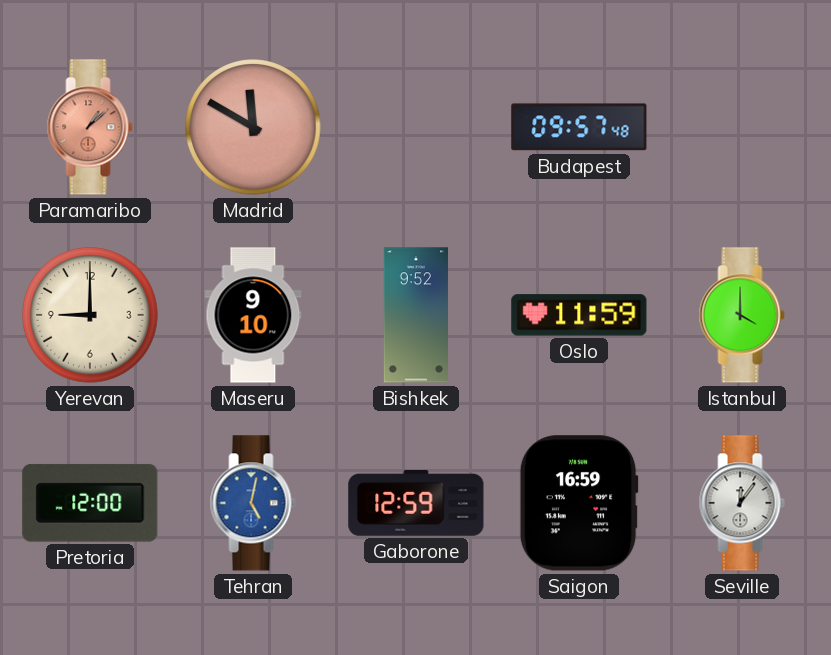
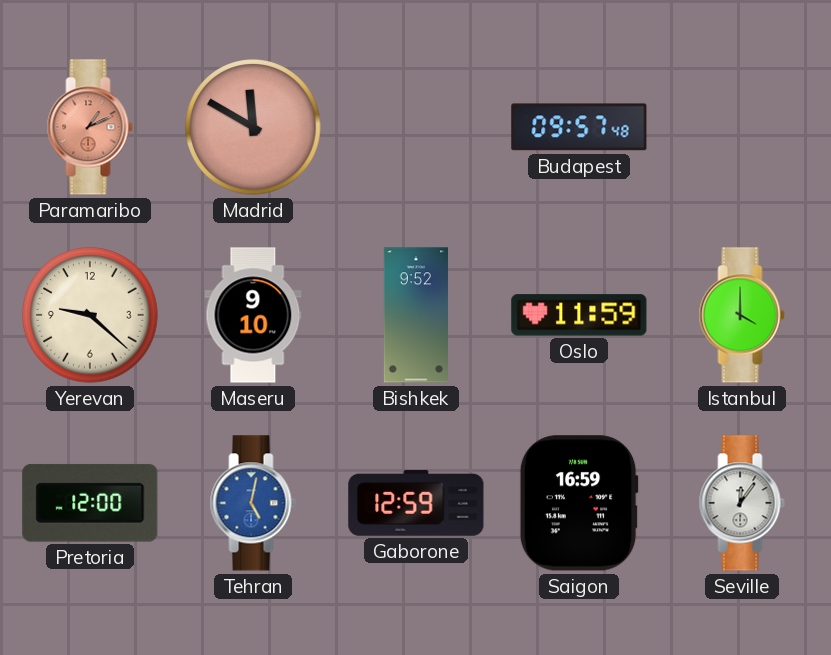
Paramaribo: 1:08 -> 1:11
Yerevan: 9:00 -> 9:22
